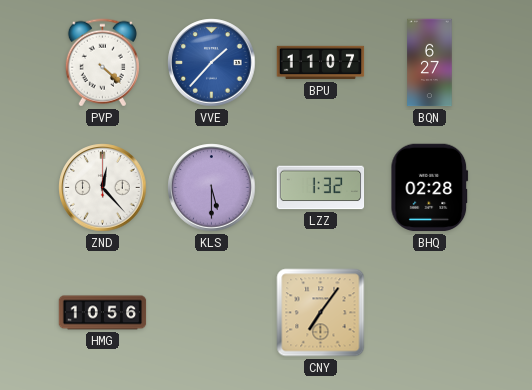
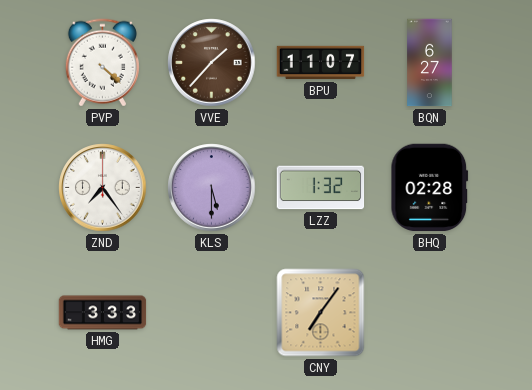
VVE dial: blue -> brown
ZND: 12:23 -> 7:24
HMG: 10:56 -> 3:33
